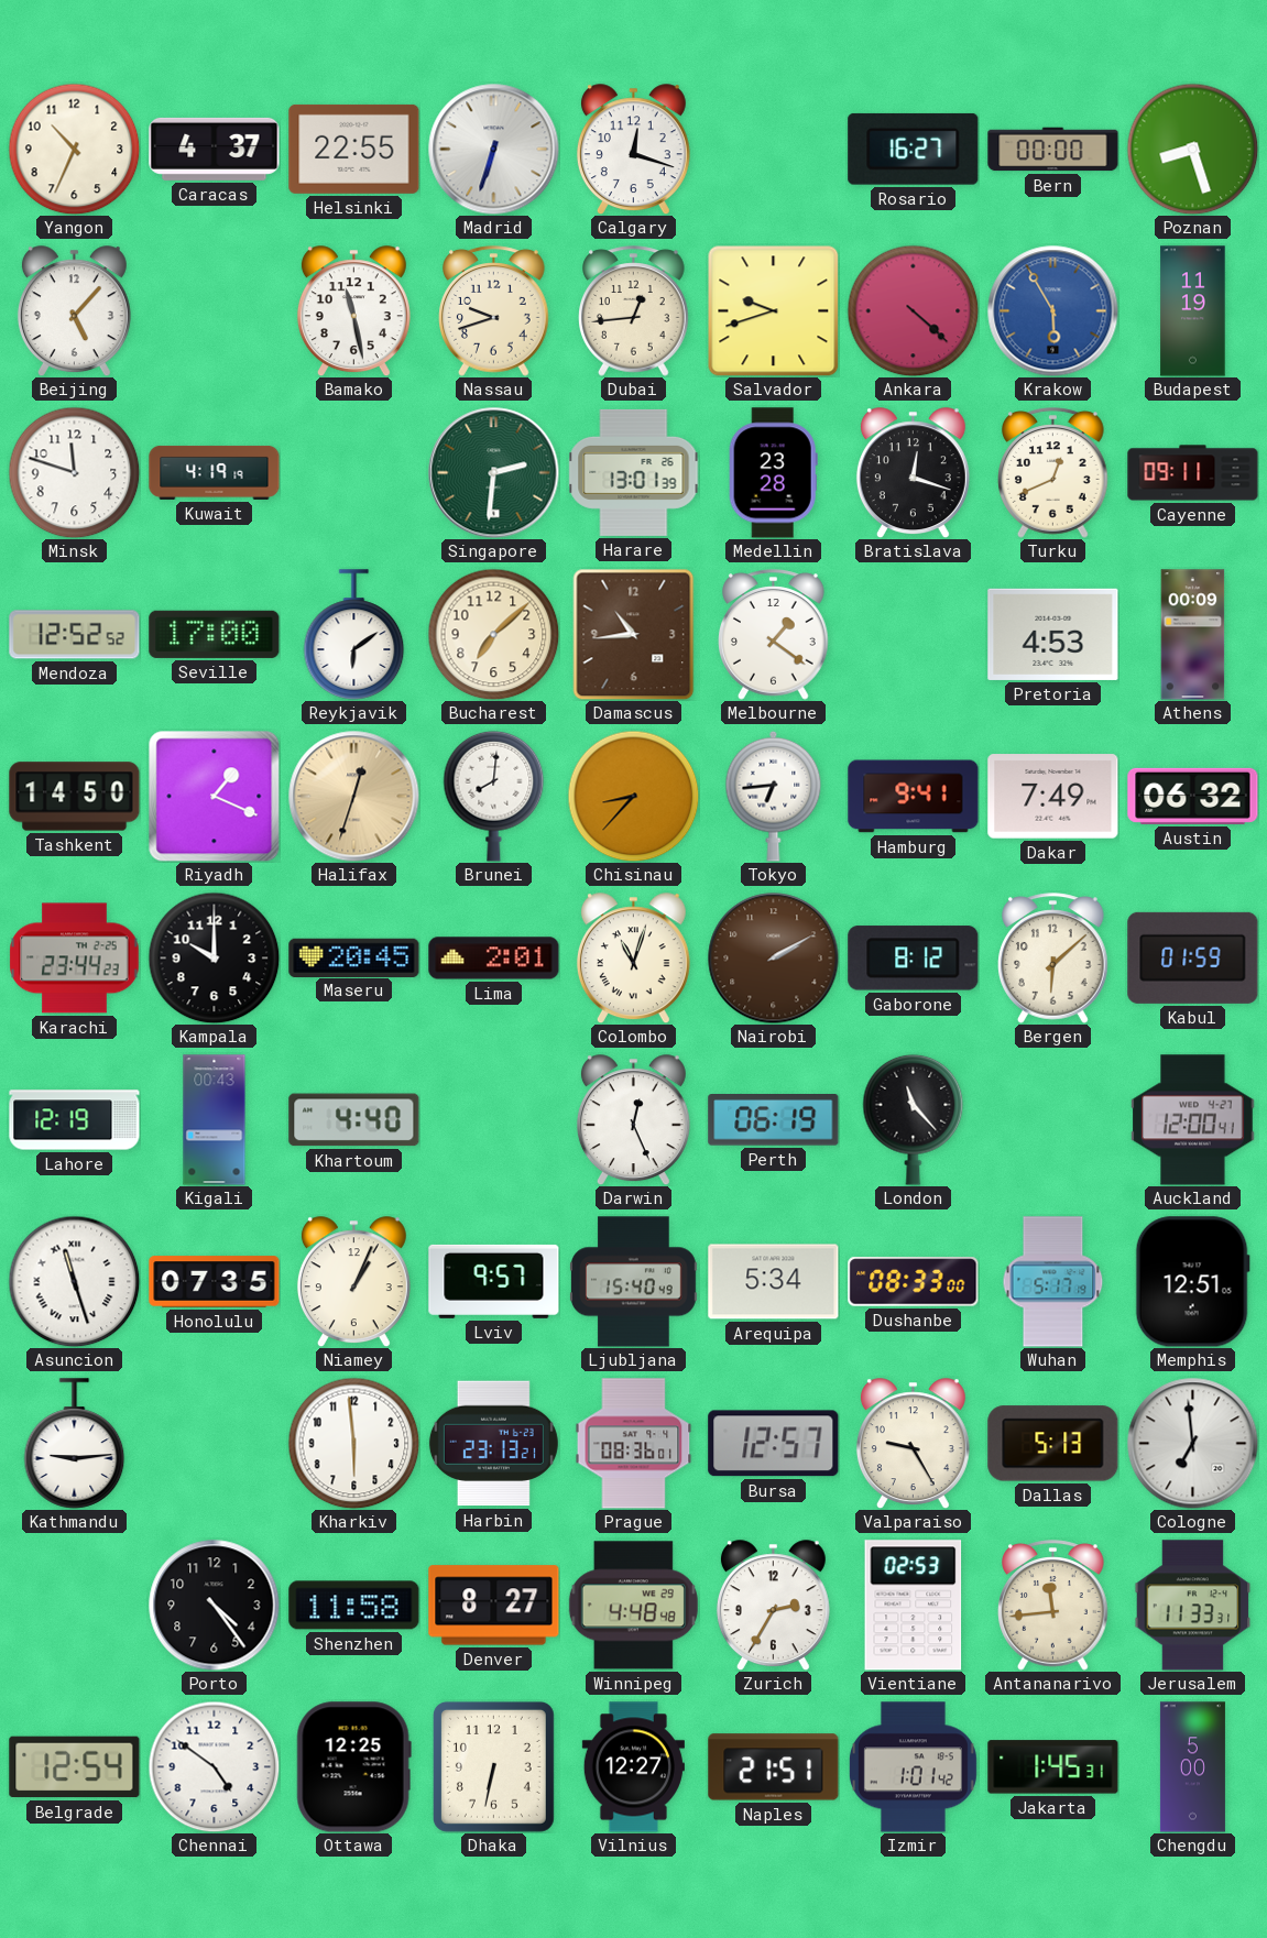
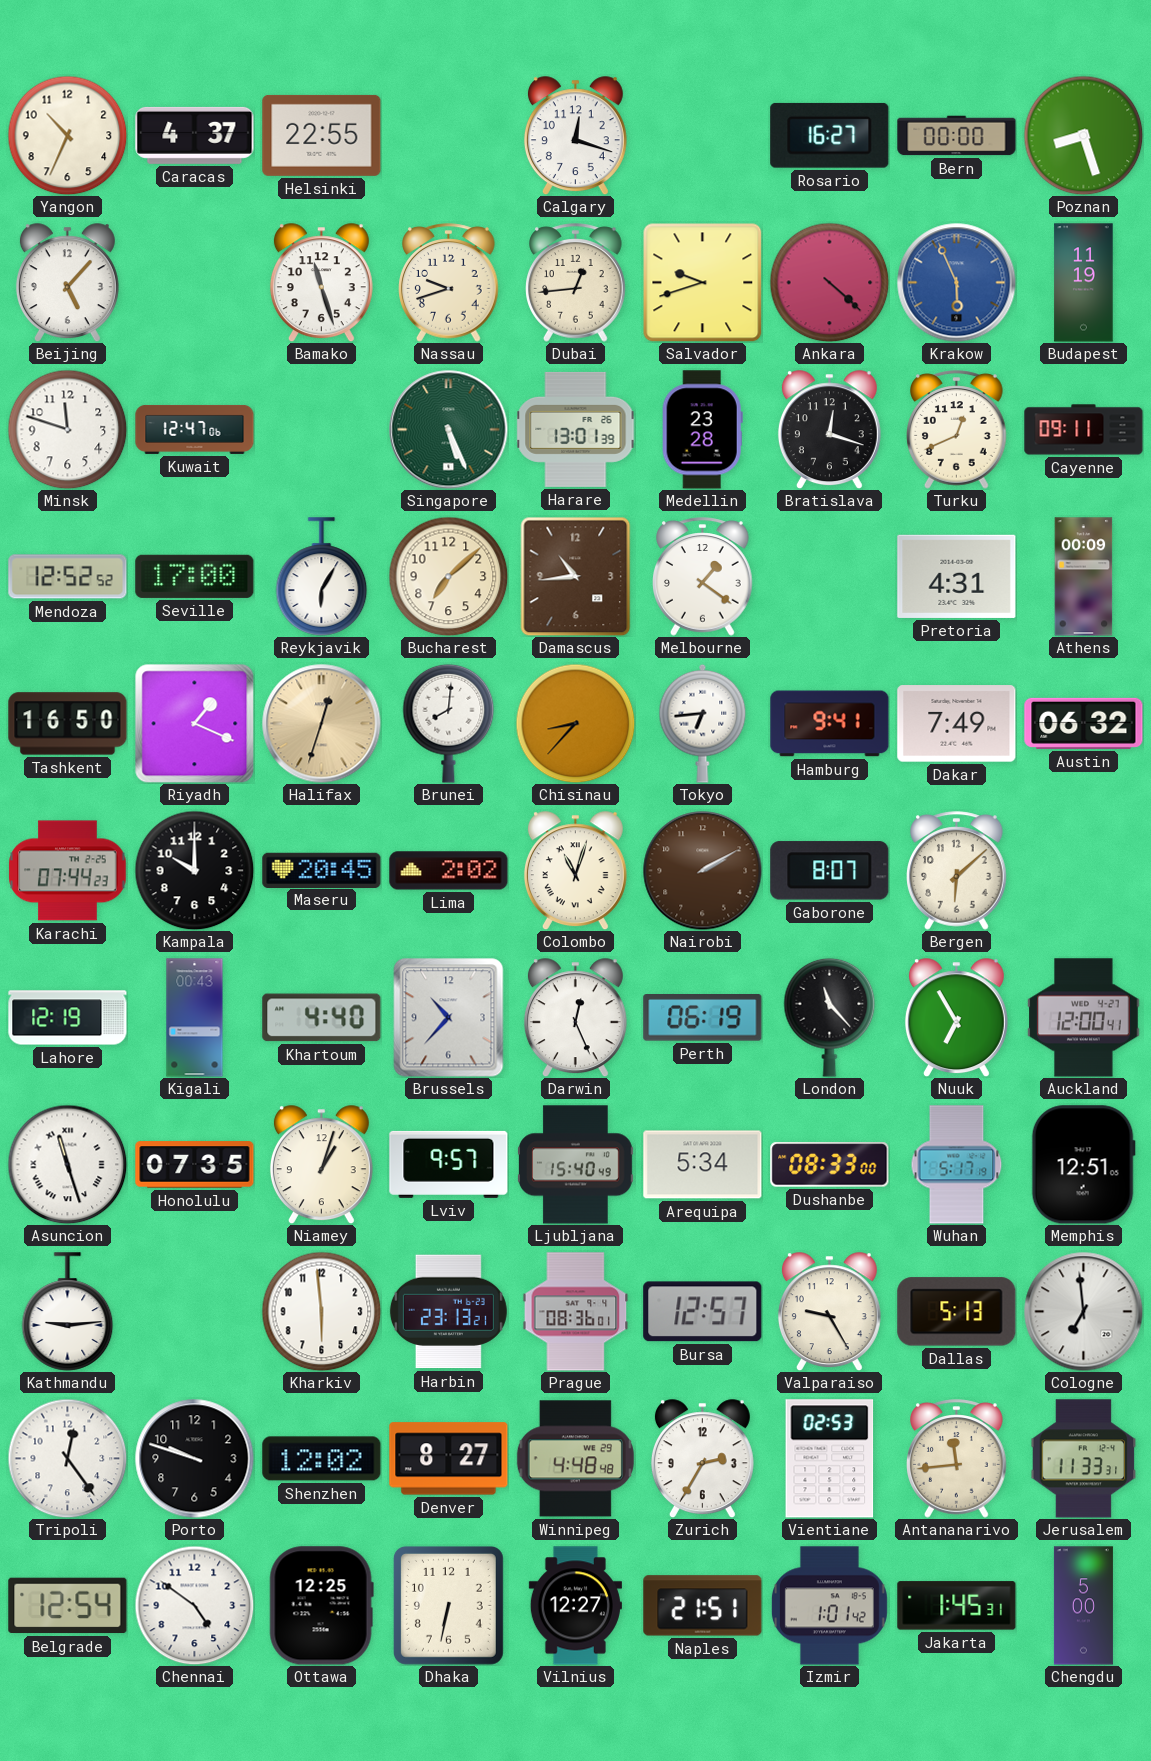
Madrid: 6:33 -> none
Bamako: 11:28 -> 11:27
Krakow: 5:55 -> 5:56
Kuwait: 4:19 -> 12:47
Singapore: 2:31 -> 5:26
Reykjavik: 6:09 -> 6:05
Pretoria: 4:53 -> 4:31
Tashkent: 14:50 -> 16:50
Karachi: 23:44 -> 07:44
Lima: 2:01 -> 2:02
Gaborone: 8:12 -> 8:07
Kabul: 01:59 -> none
Brussels: none -> 10:37
Nuuk: none -> 6:55
Niamey: 1:04 -> 1:03
Tripoli: none -> 12:24
Porto: 4:24 -> 9:48
Shenzhen: 11:58 -> 12:02
